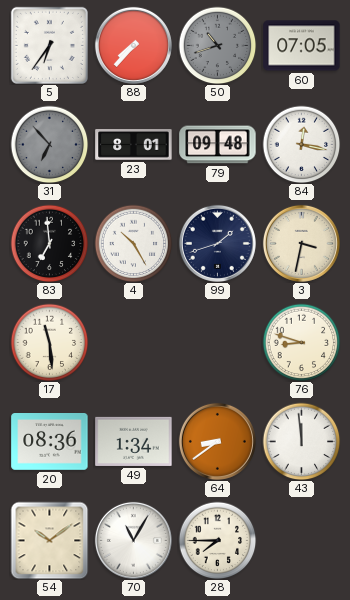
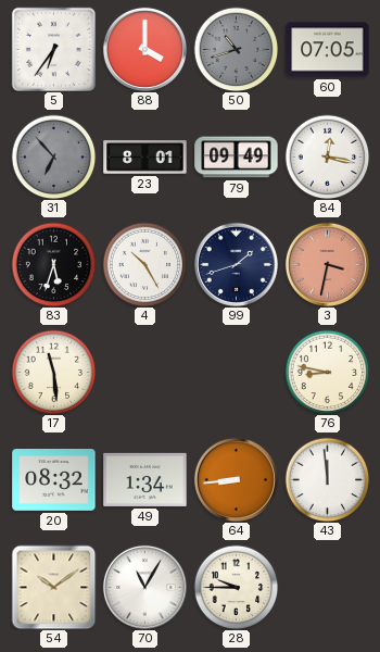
88: 7:37 -> 4:00
79: 09:48 -> 09:49
83: 6:59 -> 5:33
3 dial: cream -> salmon
76: 8:48 -> 8:47
20: 08:36 -> 08:32
64: 8:39 -> 8:44
28: 7:45 -> 9:45
